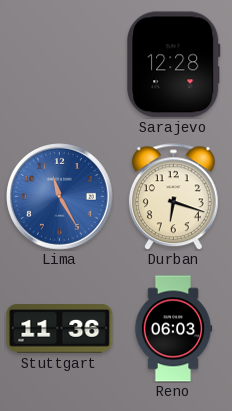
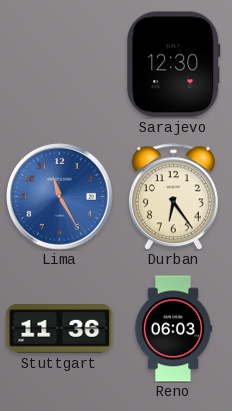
Sarajevo: 12:28 -> 12:30
Durban: 6:18 -> 6:24
